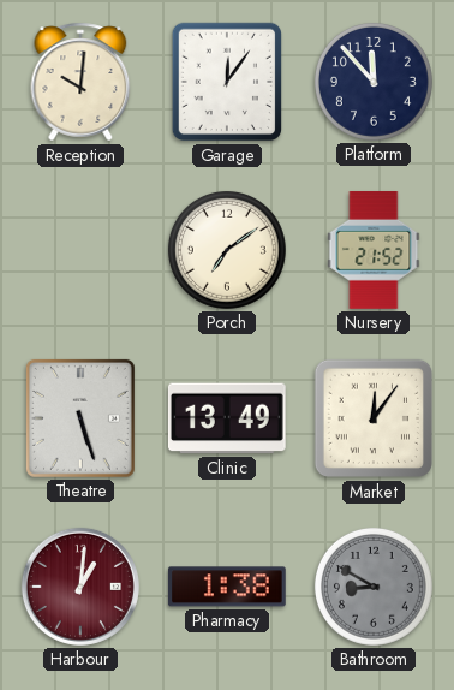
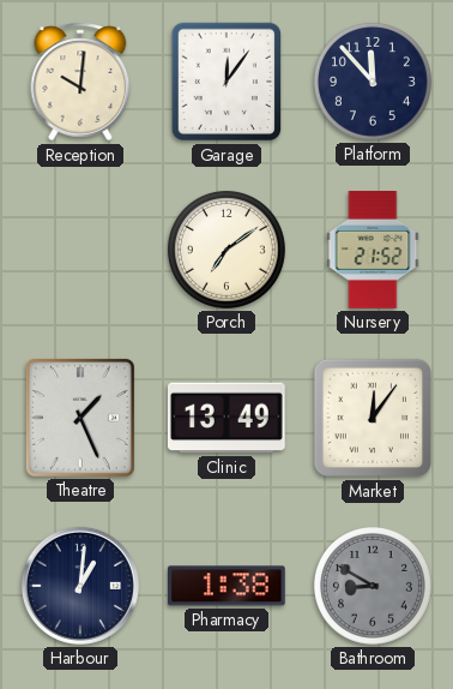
Theatre: 5:27 -> 1:26
Harbour dial: burgundy -> navy
